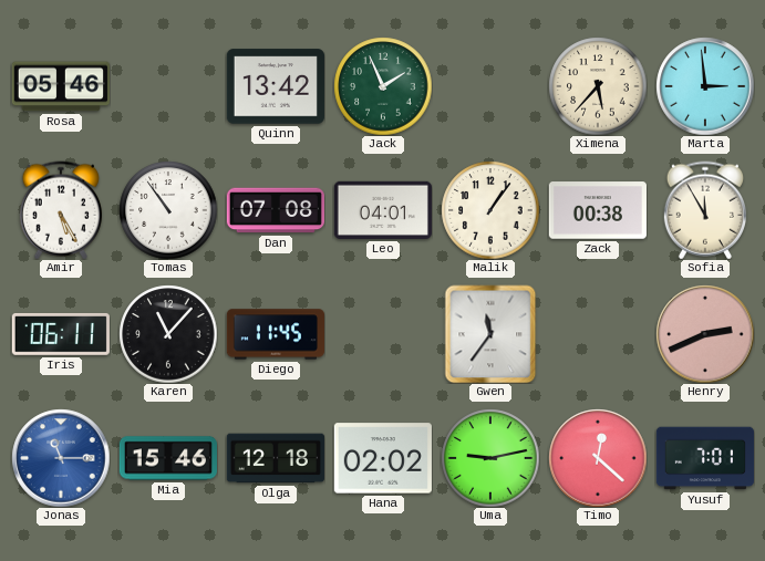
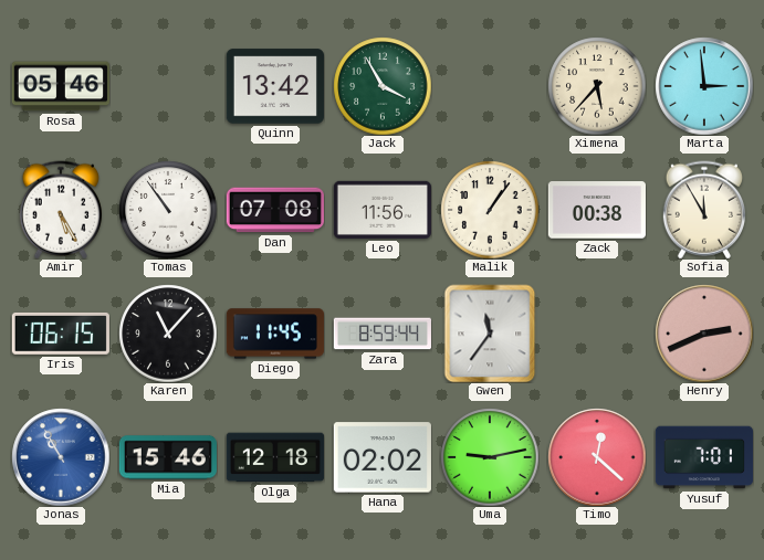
Jack: 1:56 -> 3:55
Leo: 04:01 -> 11:56
Iris: 06:11 -> 06:15
Zara: none -> 8:59
Jonas: 11:15 -> 10:55
